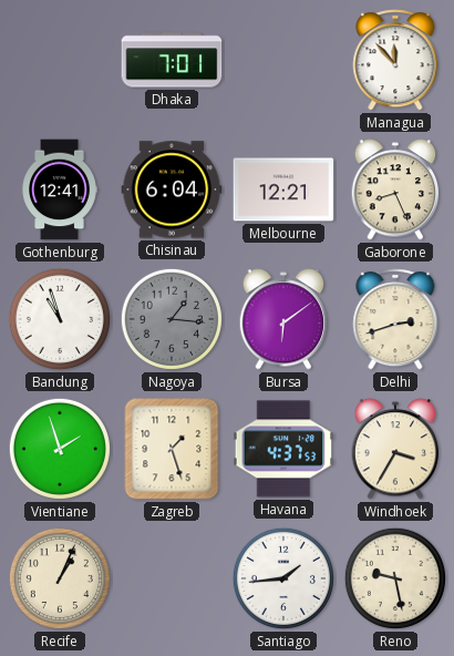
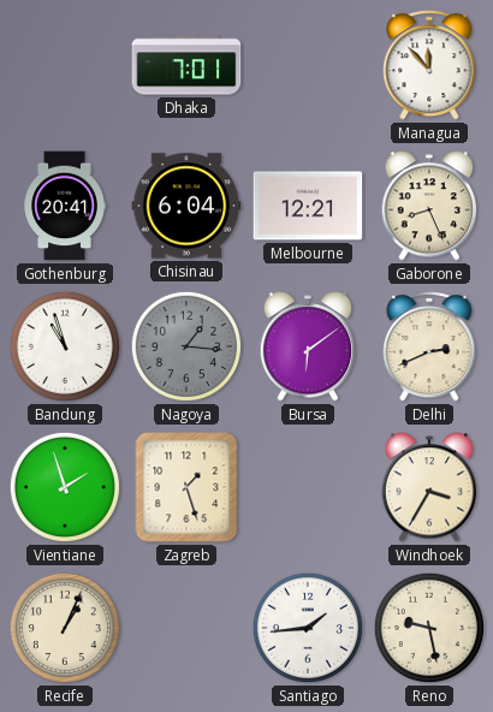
Gothenburg: 12:41 -> 20:41
Delhi: 2:42 -> 2:41
Havana: 4:37 -> none
